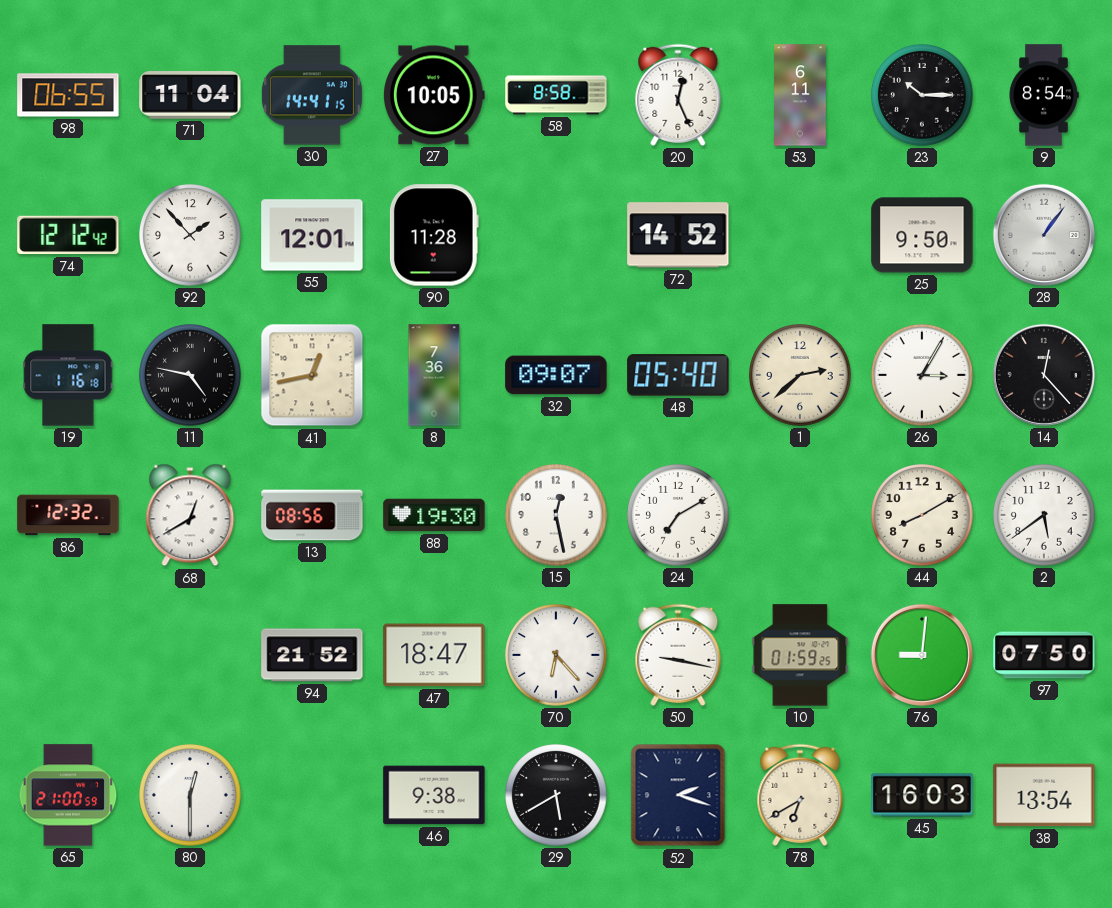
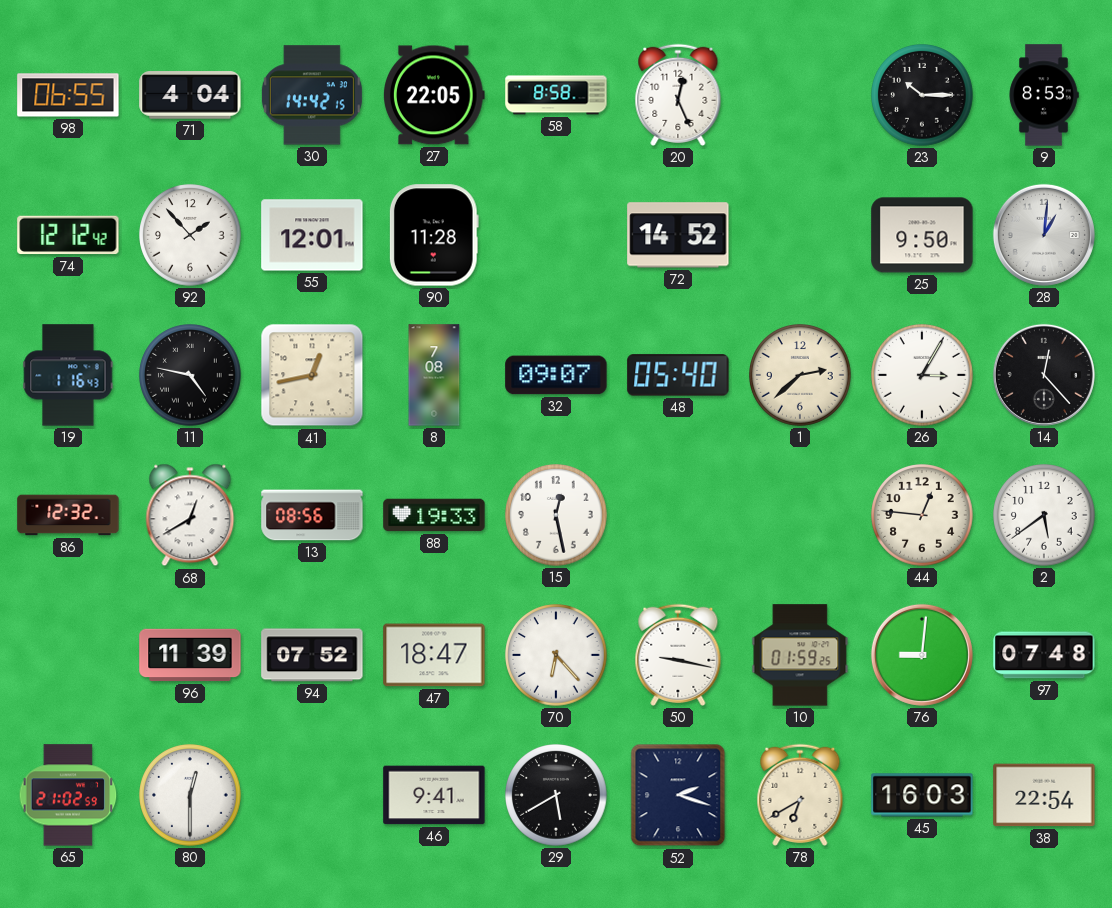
71: 11:04 -> 4:04
30: 14:41 -> 14:42
27: 10:05 -> 22:05
53: 6:11 -> none
9: 8:54 -> 8:53
28: 1:06 -> 1:01
19: 1:16:18 -> 1:16:43
8: 7:36 -> 7:08
88: 19:30 -> 19:33
24: 7:10 -> none
44: 8:10 -> 12:46
96: none -> 11:39
94: 21:52 -> 07:52
97: 07:50 -> 07:48
65: 21:00 -> 21:02
46: 9:38 -> 9:41
38: 13:54 -> 22:54
